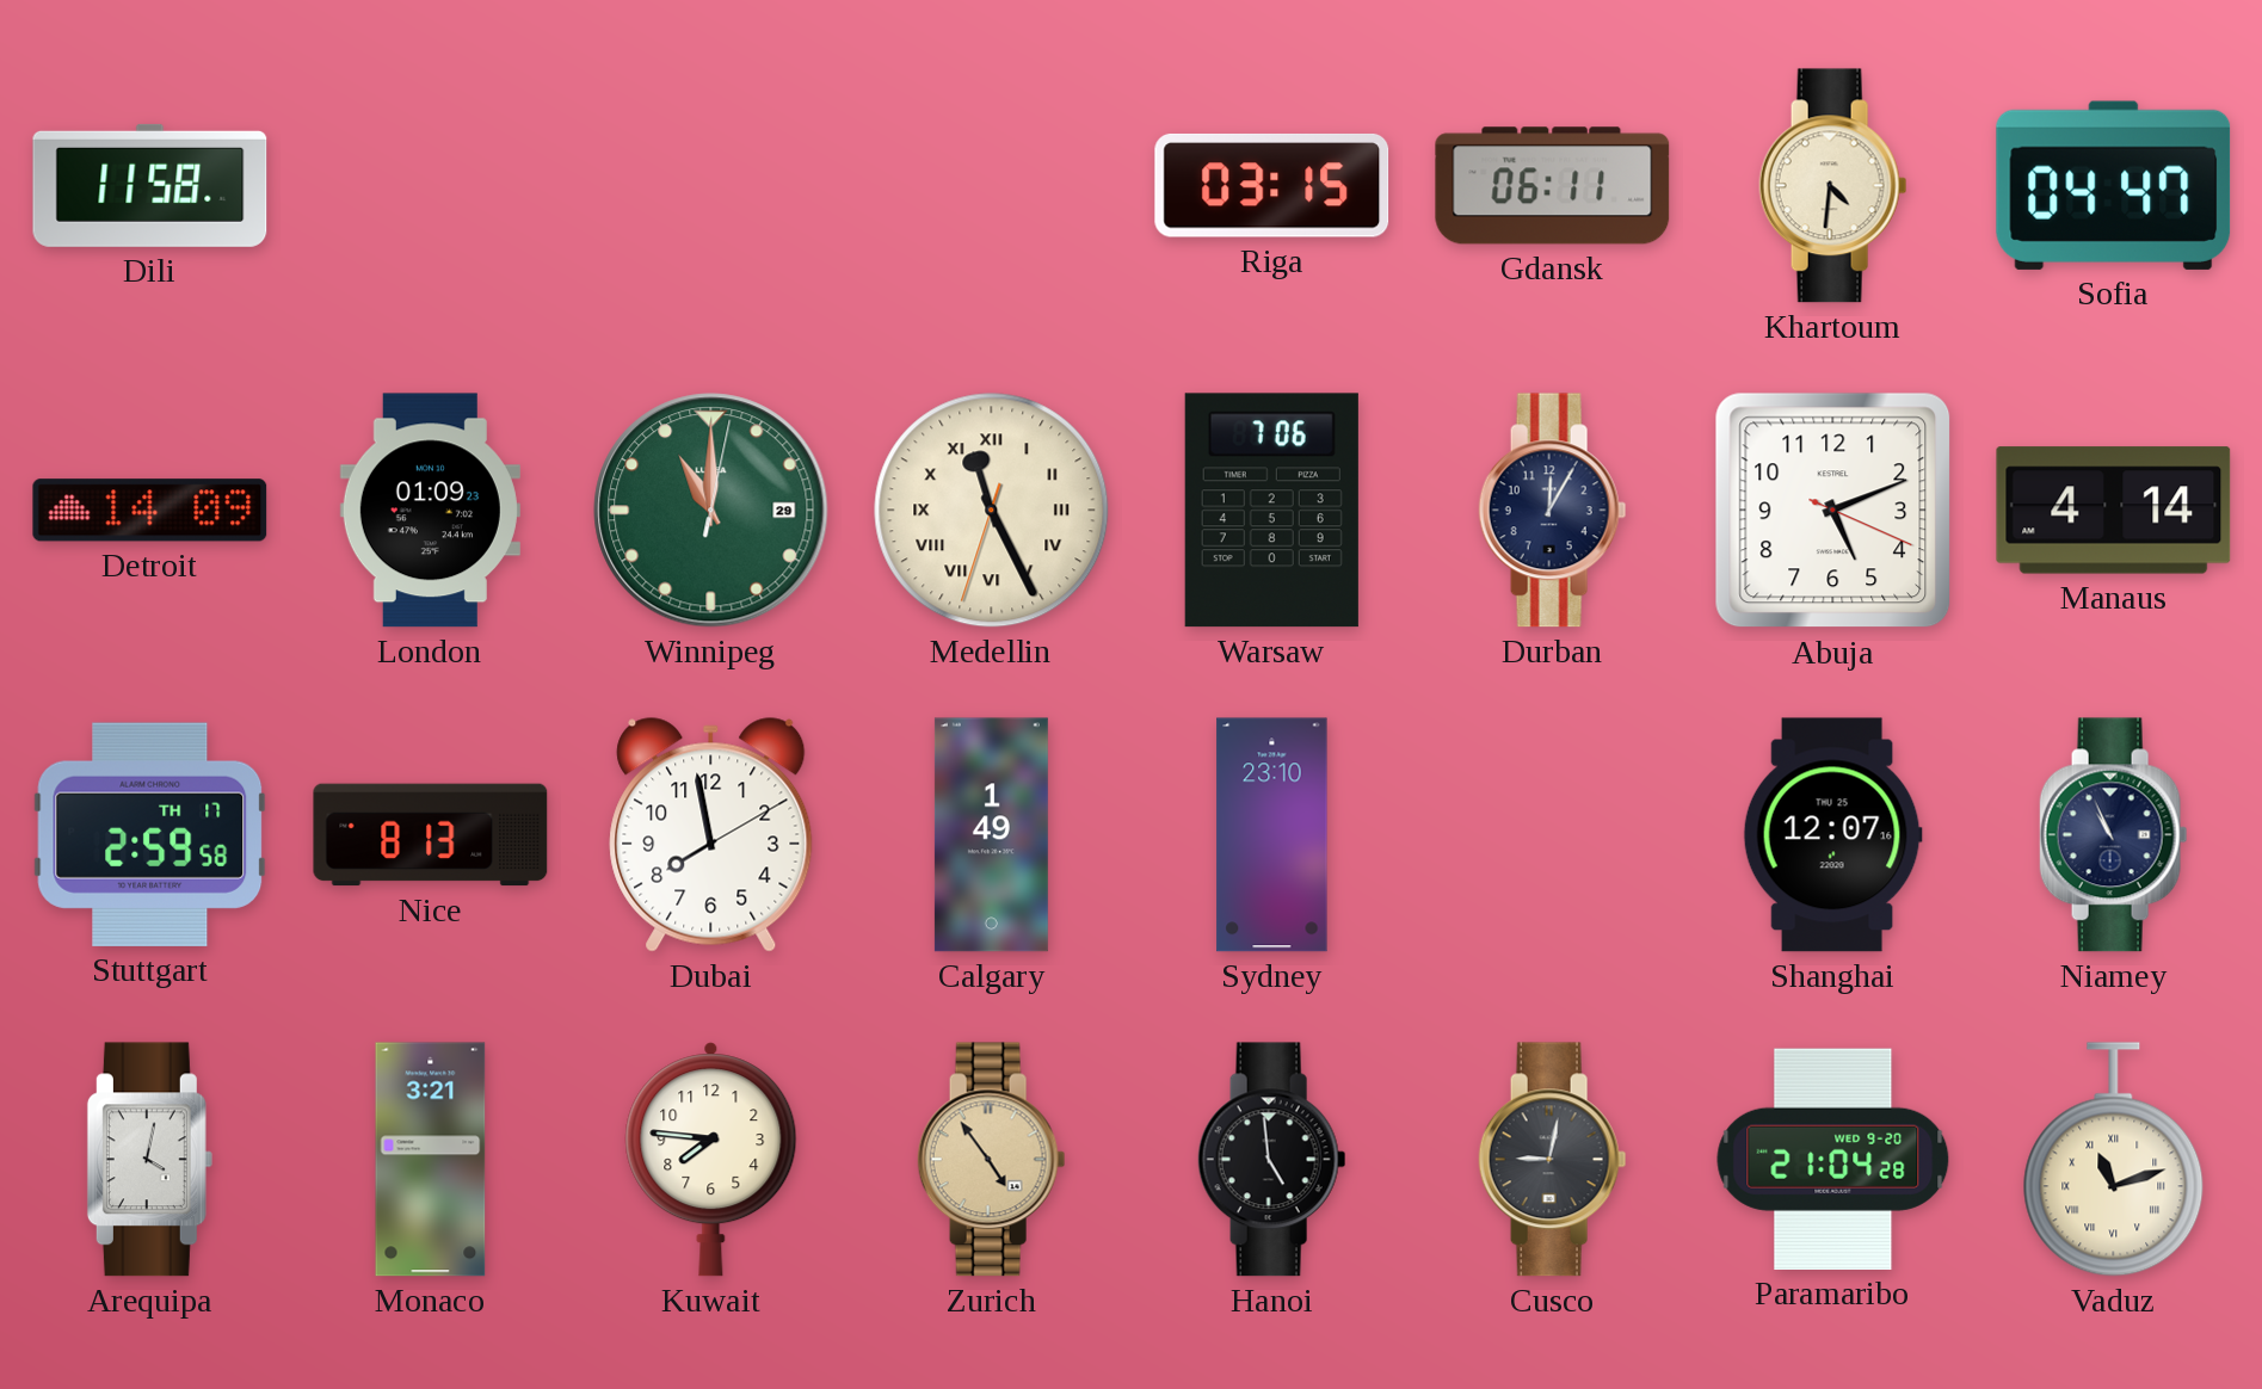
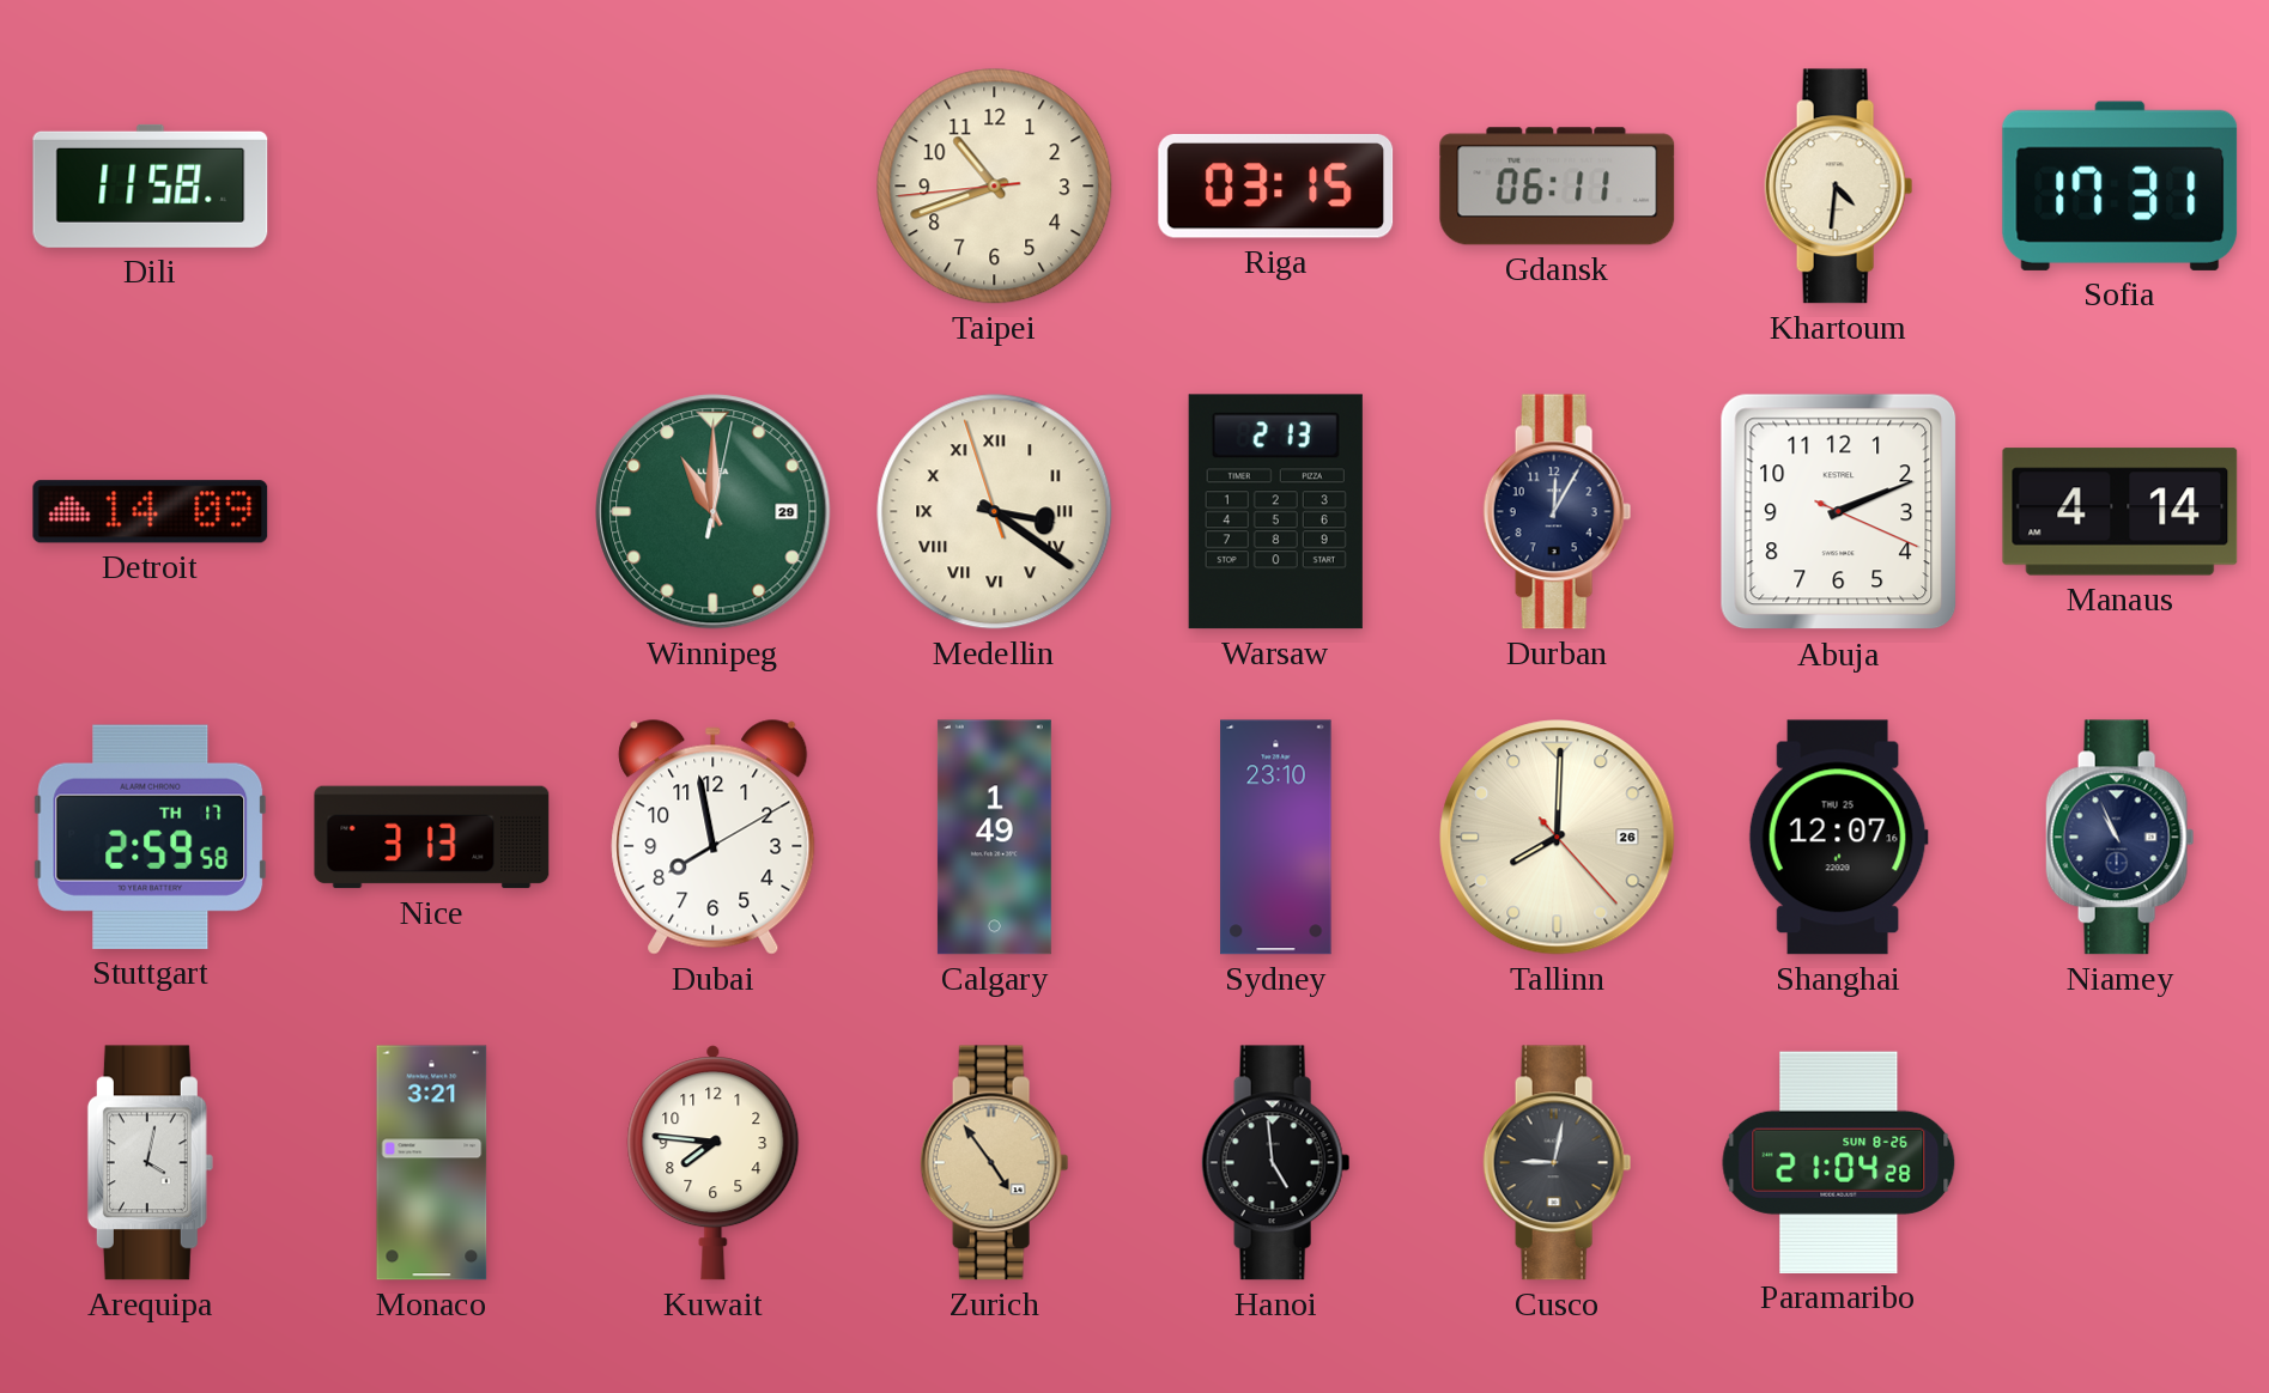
Taipei: none -> 10:41
Sofia: 04:47 -> 17:31
London: 01:09 -> none
Medellin: 11:25 -> 3:20
Warsaw: 7:06 -> 2:13
Abuja: 5:11 -> 2:11
Nice: 8:13 -> 3:13
Tallinn: none -> 8:00
Paramaribo date: WED 9-20 -> SUN 8-26
Vaduz: 11:12 -> none
